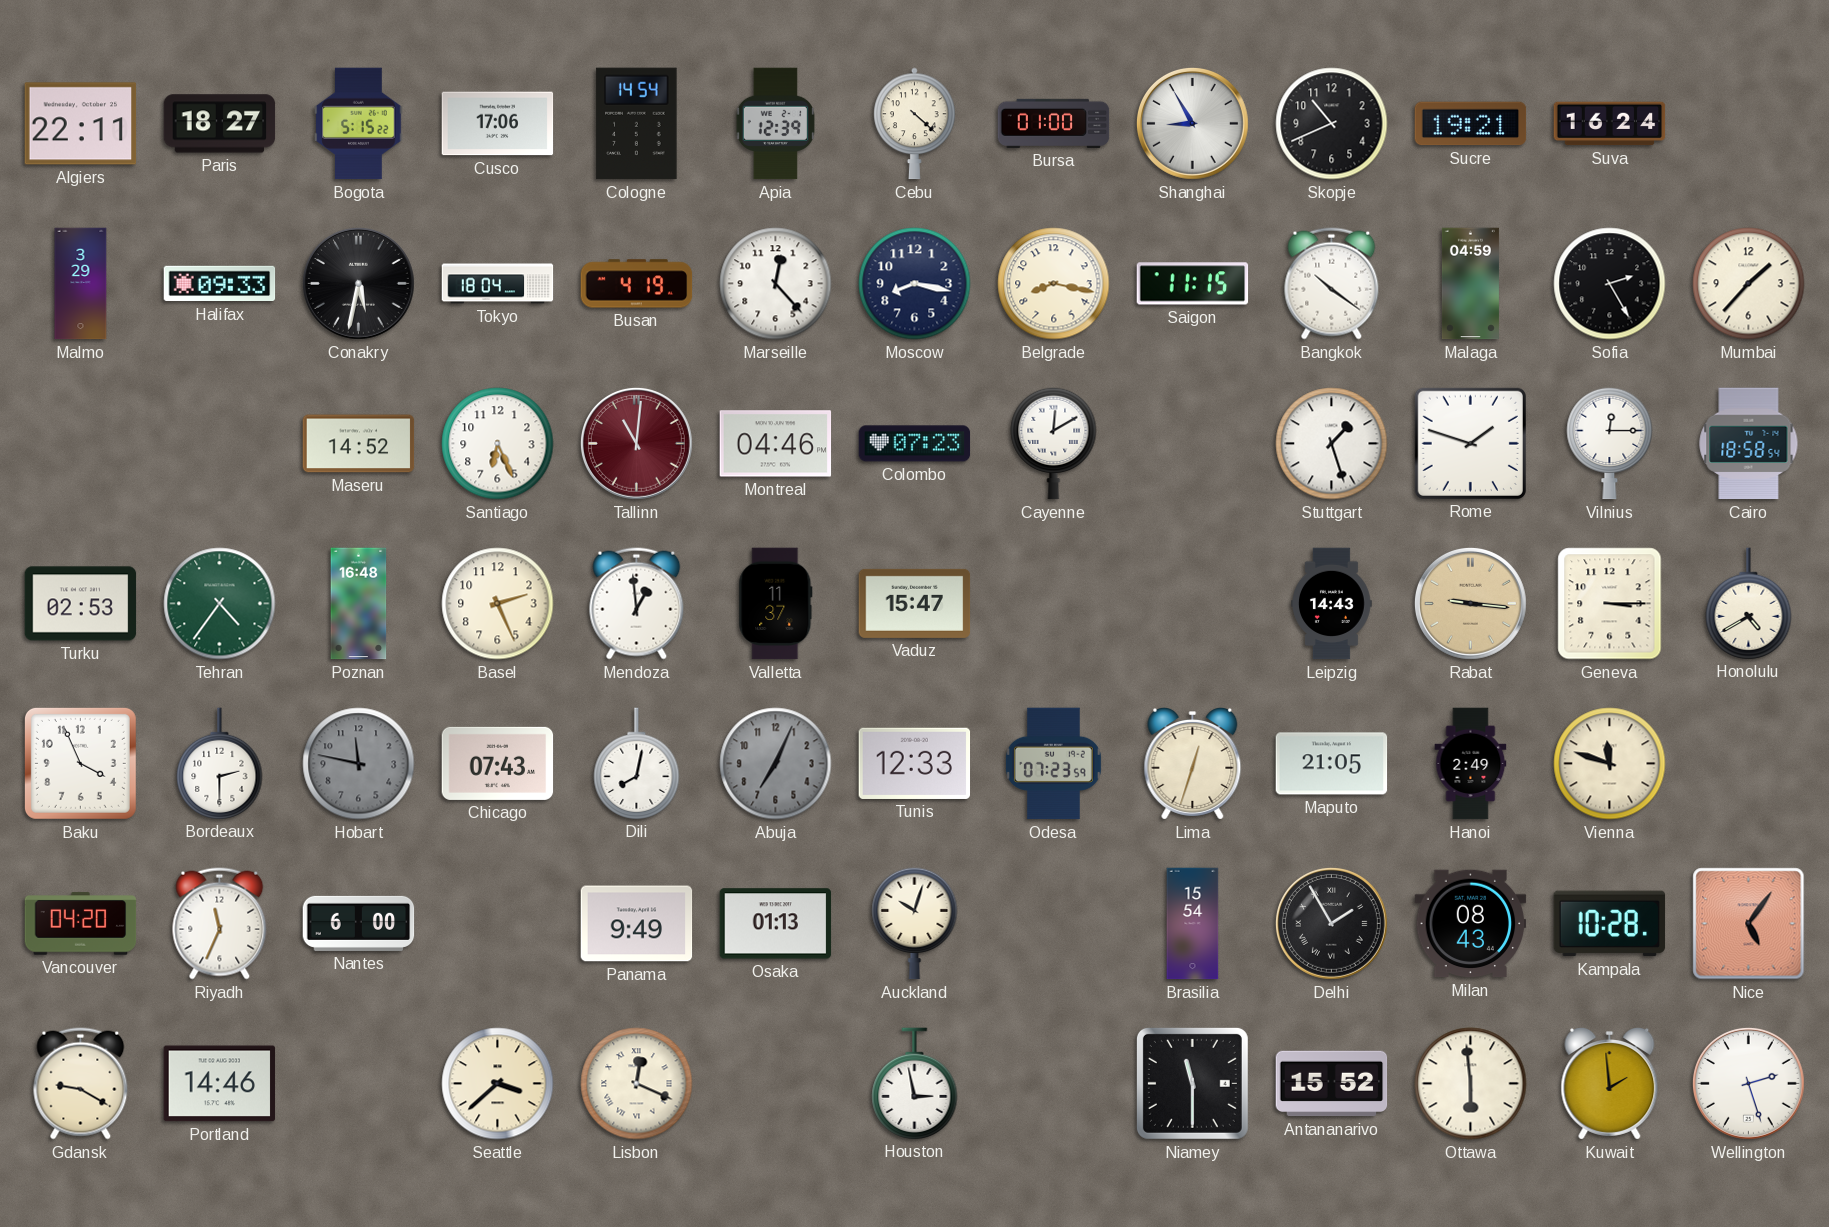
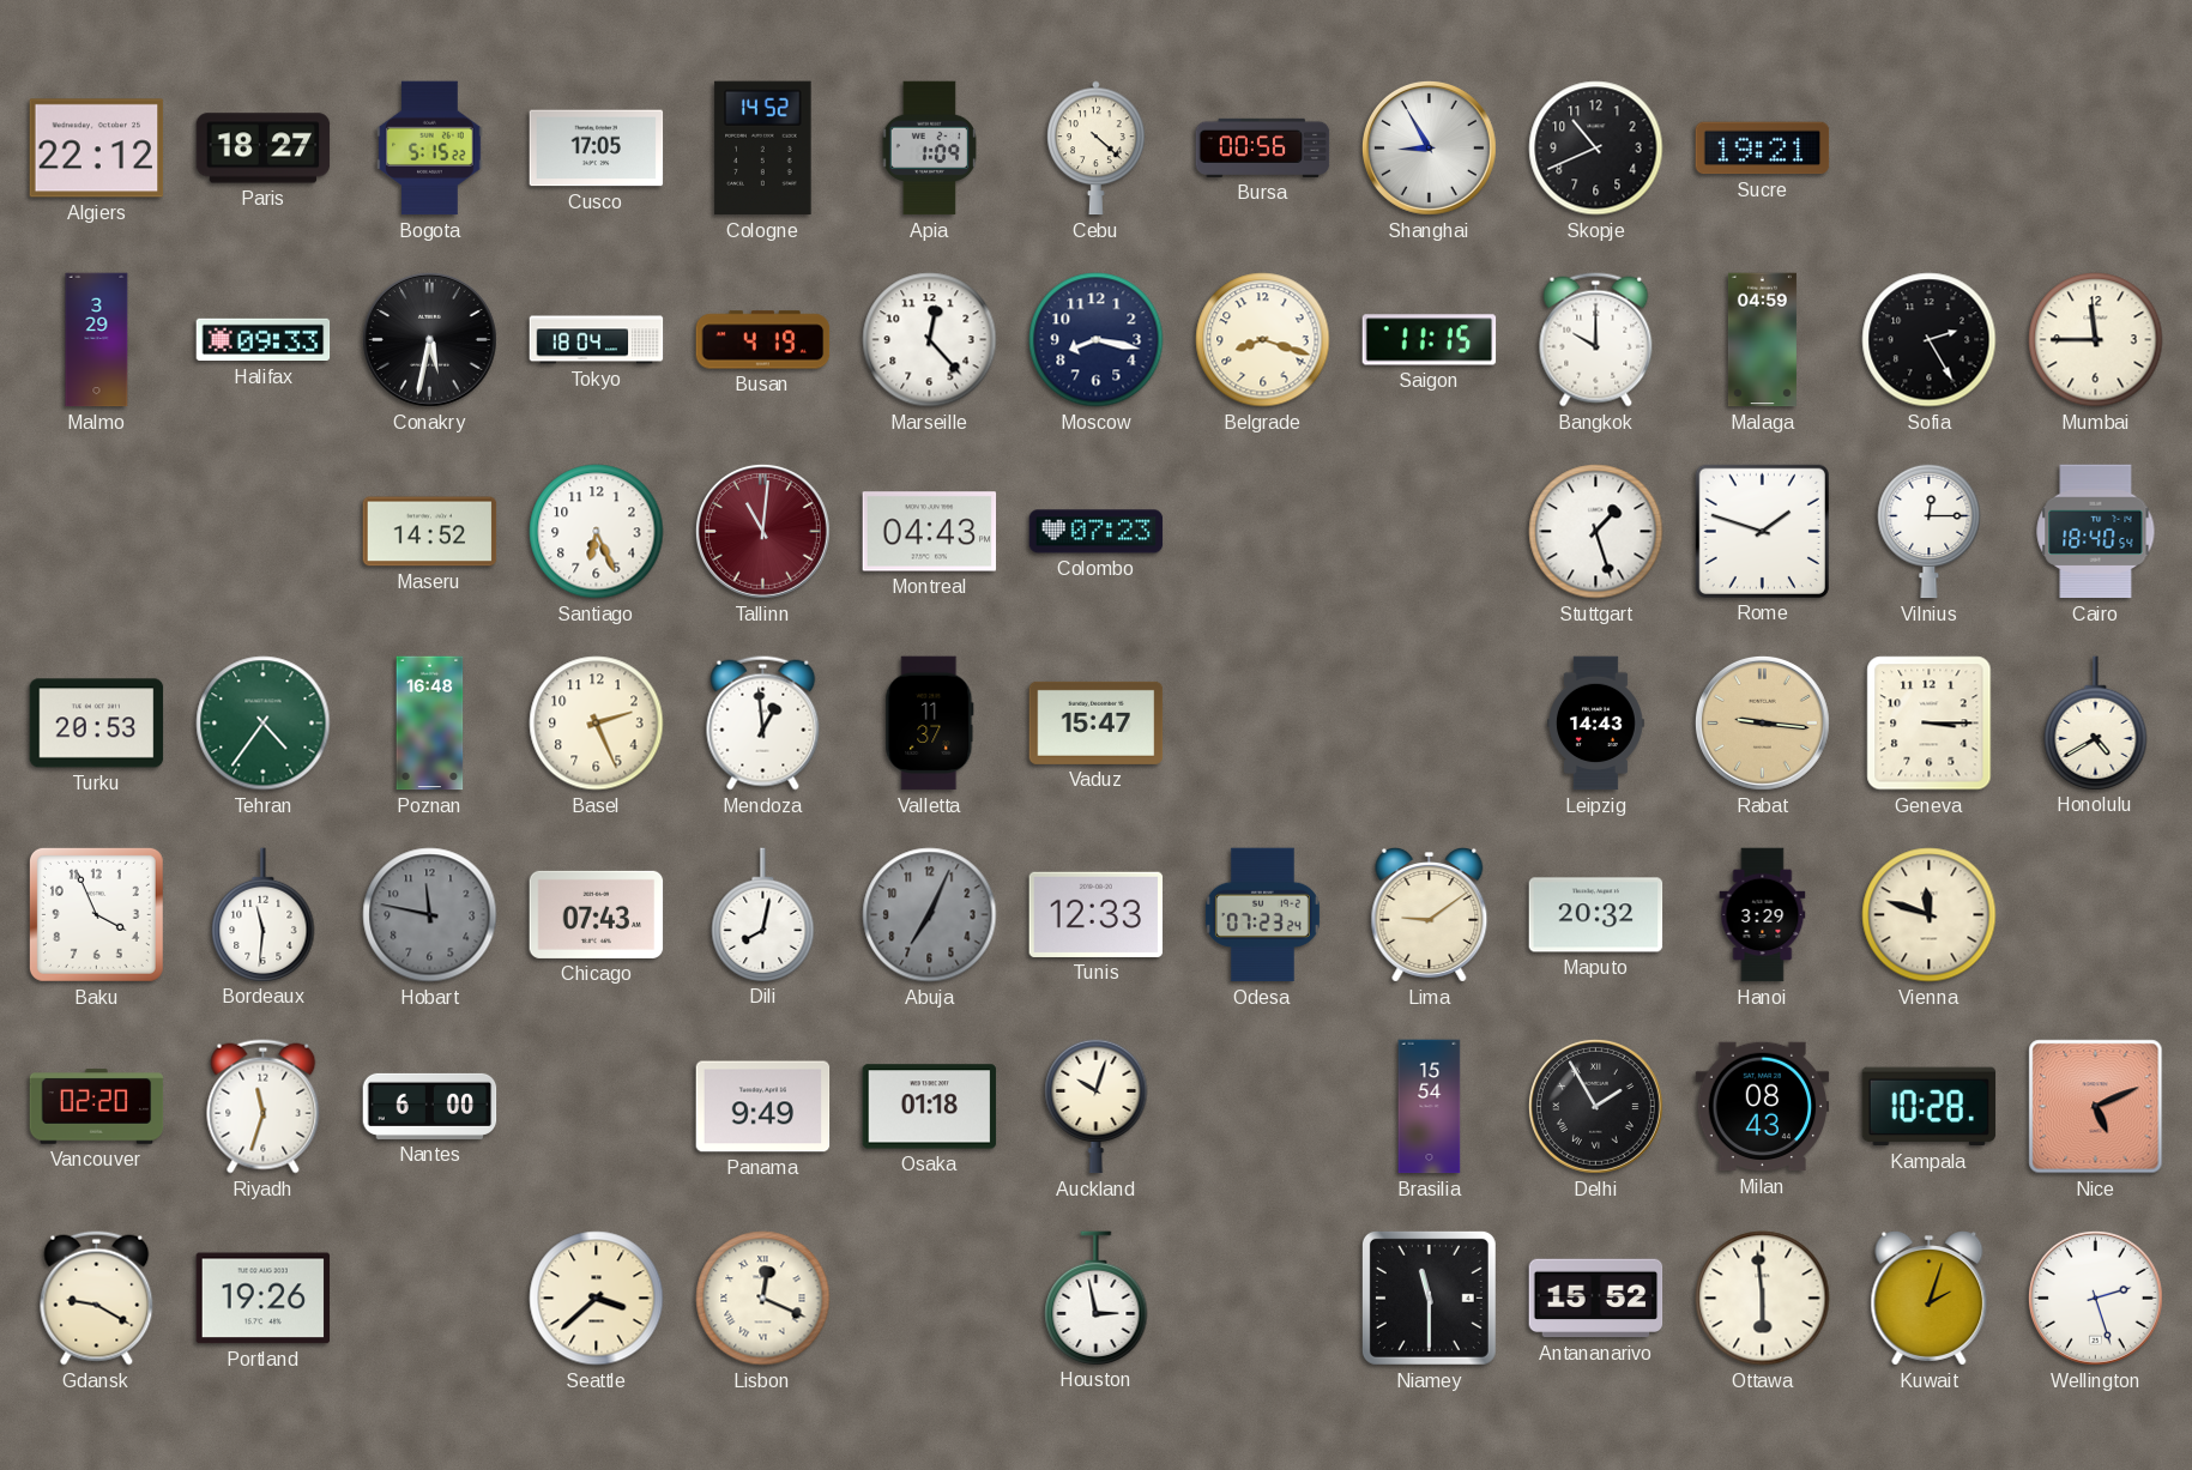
Algiers: 22:11 -> 22:12
Cusco: 17:06 -> 17:05
Cologne: 14:54 -> 14:52
Apia: 12:39 -> 1:09
Bursa: 01:00 -> 00:56
Suva: 16:24 -> none
Belgrade: 8:17 -> 8:18
Bangkok: 10:21 -> 10:00
Mumbai: 1:37 -> 11:45
Montreal: 04:46 -> 04:43
Cayenne: 12:10 -> none
Cairo: 18:58 -> 18:40
Turku: 02:53 -> 20:53
Bordeaux: 2:30 -> 11:31
Odesa: 07:23:59 -> 07:23:24
Lima: 12:33 -> 9:09
Maputo: 21:05 -> 20:32
Hanoi: 2:49 -> 3:29
Vancouver: 04:20 -> 02:20
Riyadh: 11:34 -> 11:33
Osaka: 01:13 -> 01:18
Nice: 5:06 -> 5:11
Portland: 14:46 -> 19:26
Kuwait: 1:59 -> 2:03
